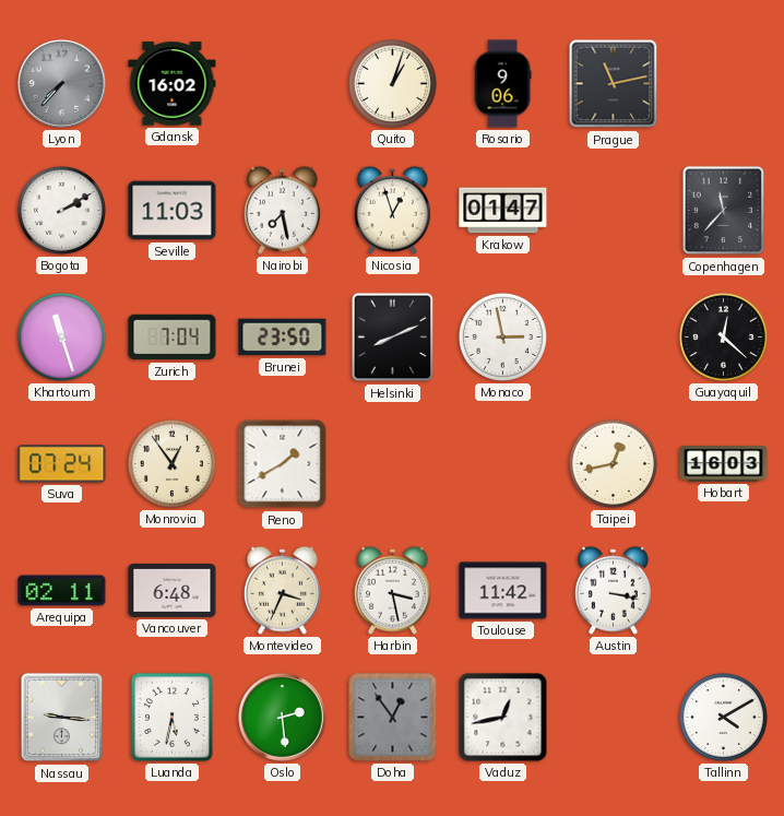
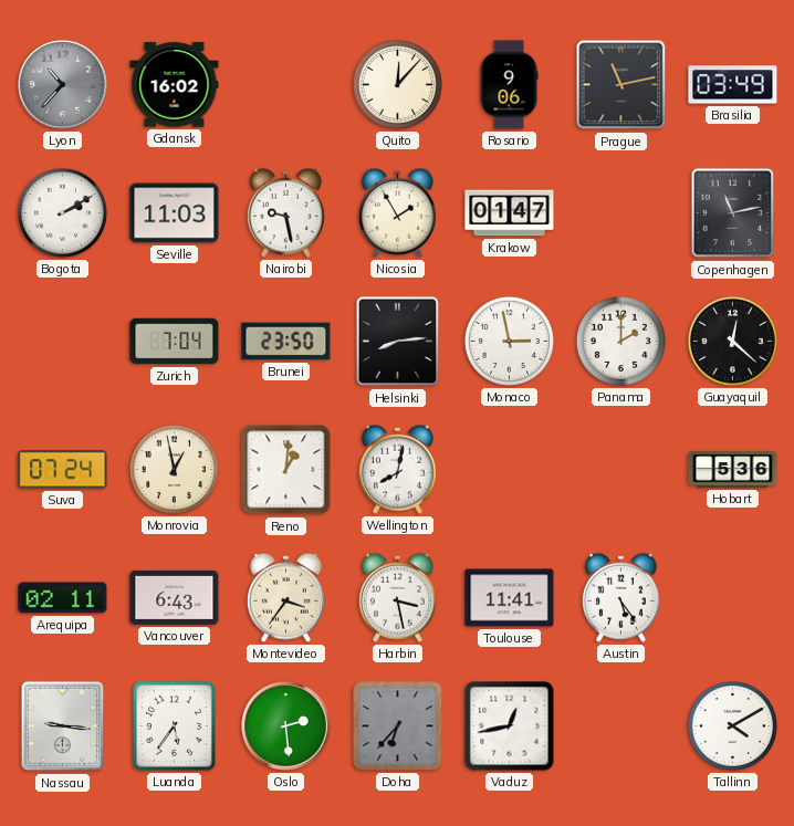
Lyon: 7:37 -> 10:37
Quito: 1:03 -> 12:07
Brasilia: none -> 03:49
Nairobi: 7:28 -> 9:28
Nicosia: 12:57 -> 1:55
Copenhagen: 11:37 -> 11:13
Khartoum: 11:27 -> none
Helsinki: 8:11 -> 8:14
Panama: none -> 2:00
Monrovia: 12:54 -> 12:58
Reno: 1:40 -> 1:01
Wellington: none -> 8:02
Taipei: 12:43 -> none
Hobart: 16:03 -> 5:36
Vancouver: 6:48 -> 6:43
Montevideo: 3:34 -> 3:36
Toulouse: 11:42 -> 11:41
Austin: 3:17 -> 5:24
Luanda: 5:32 -> 5:36
Doha: 12:54 -> 6:37
